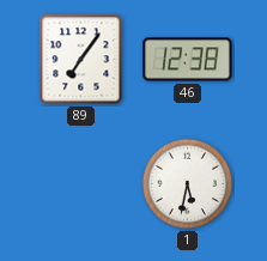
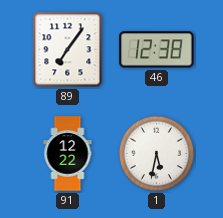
91: none -> 12:22
